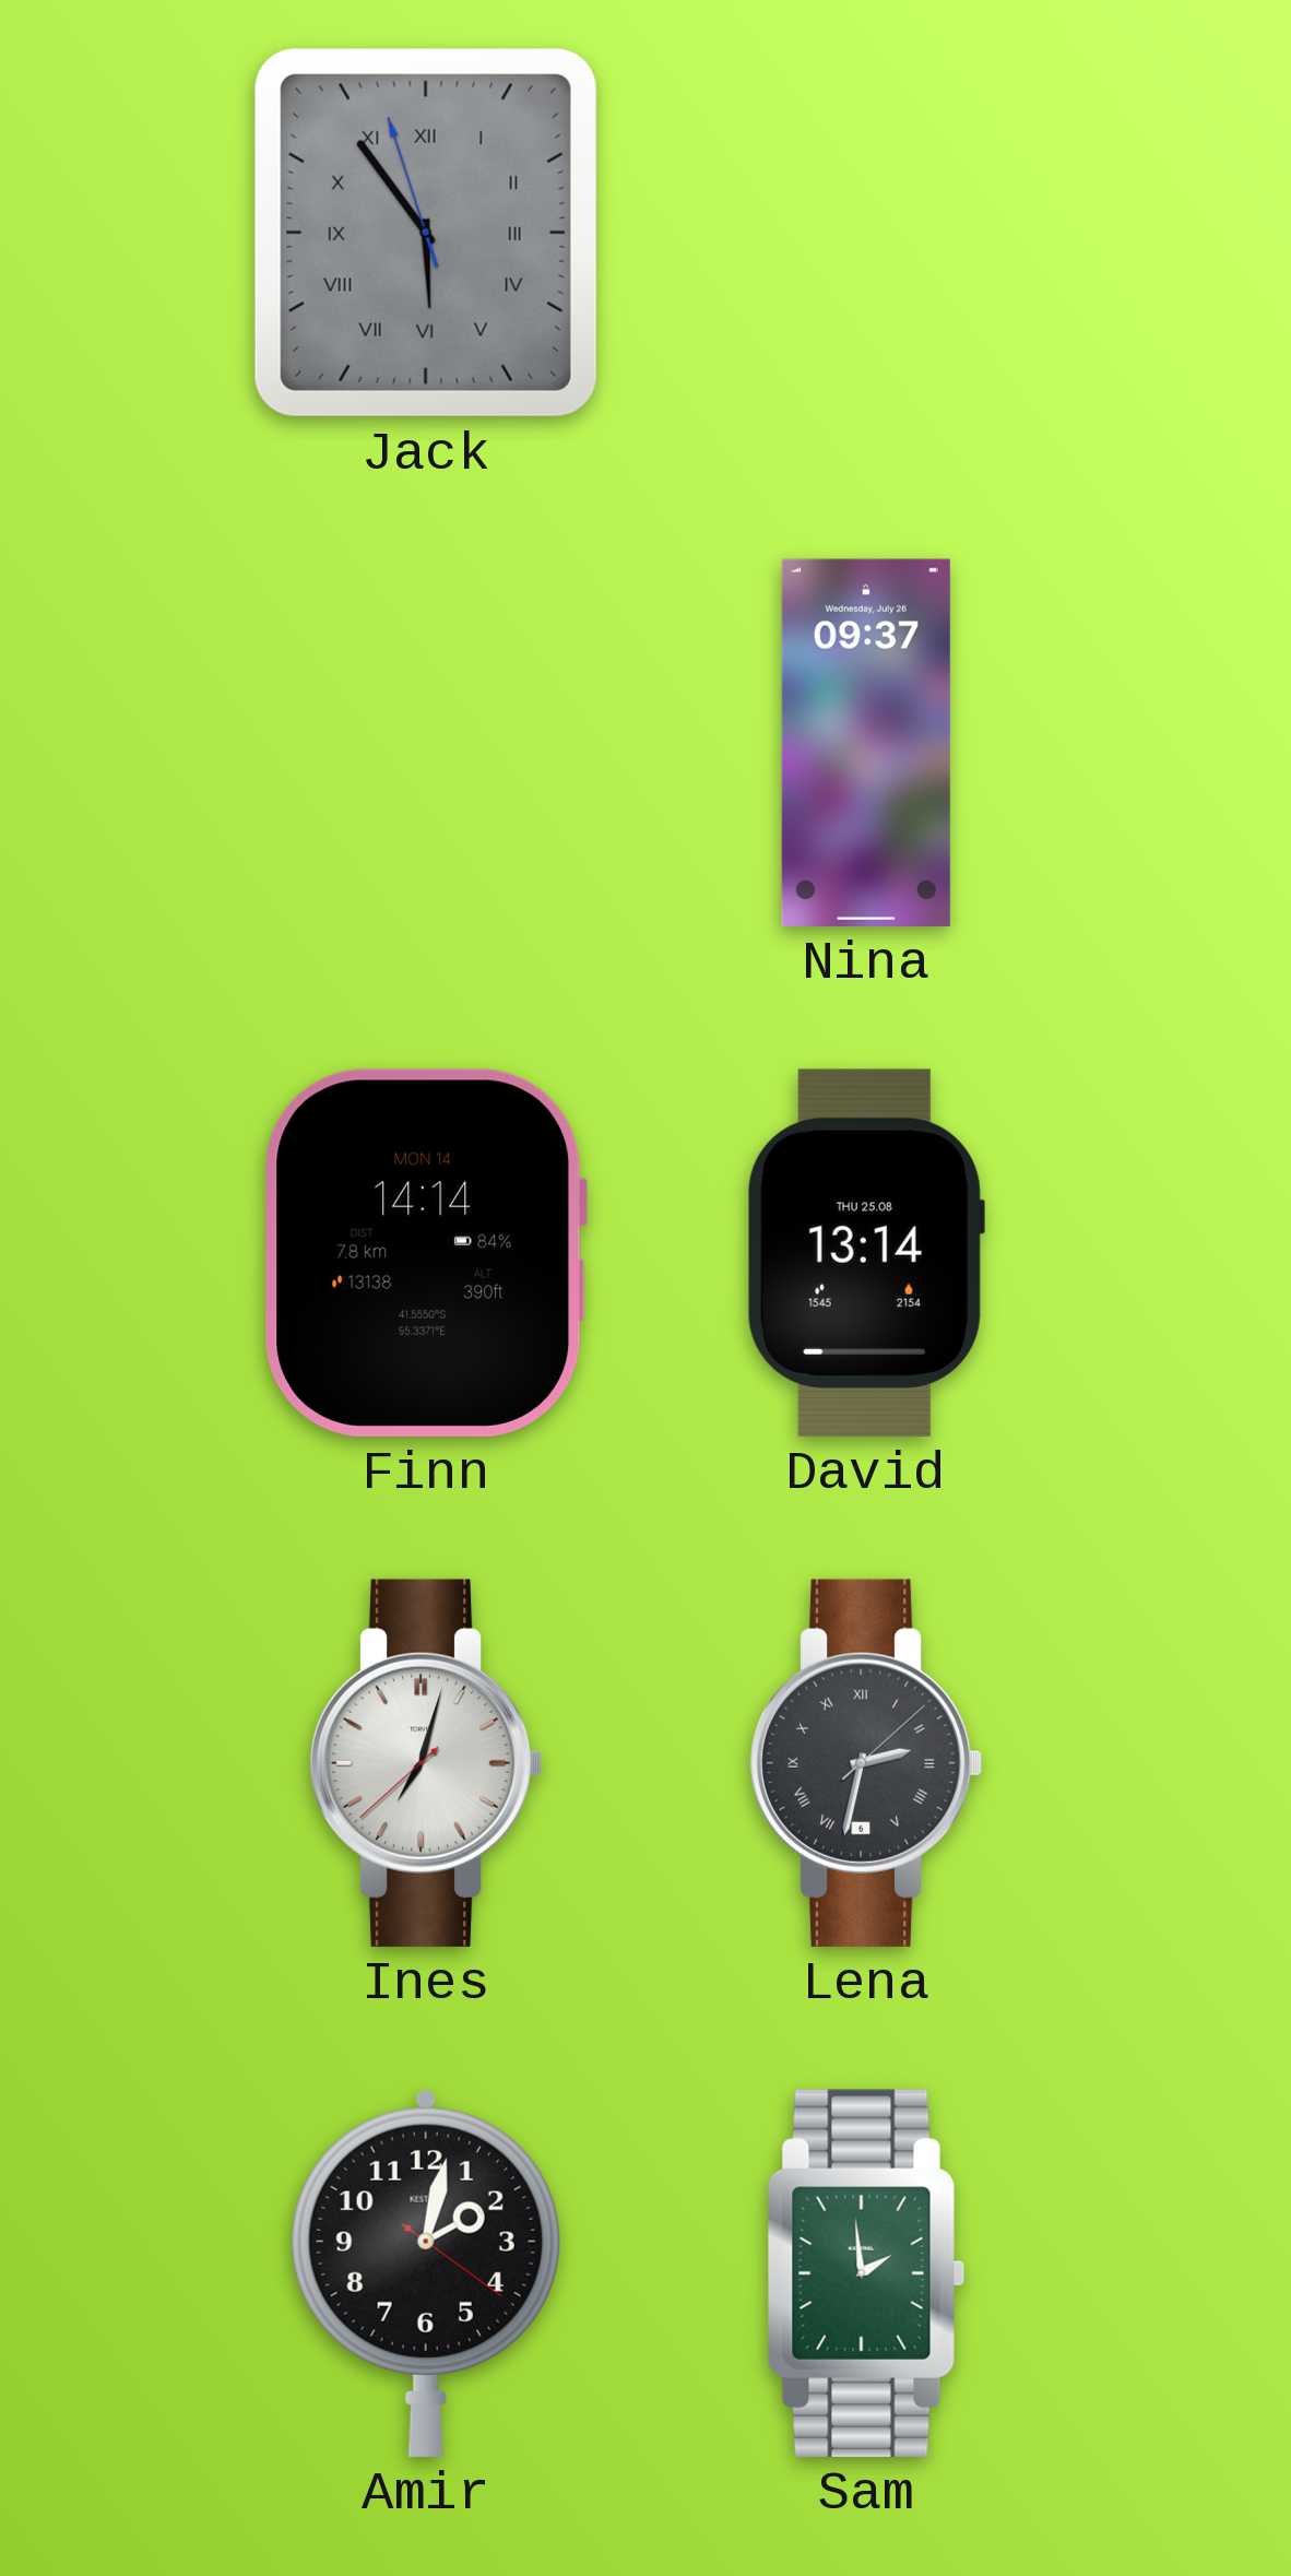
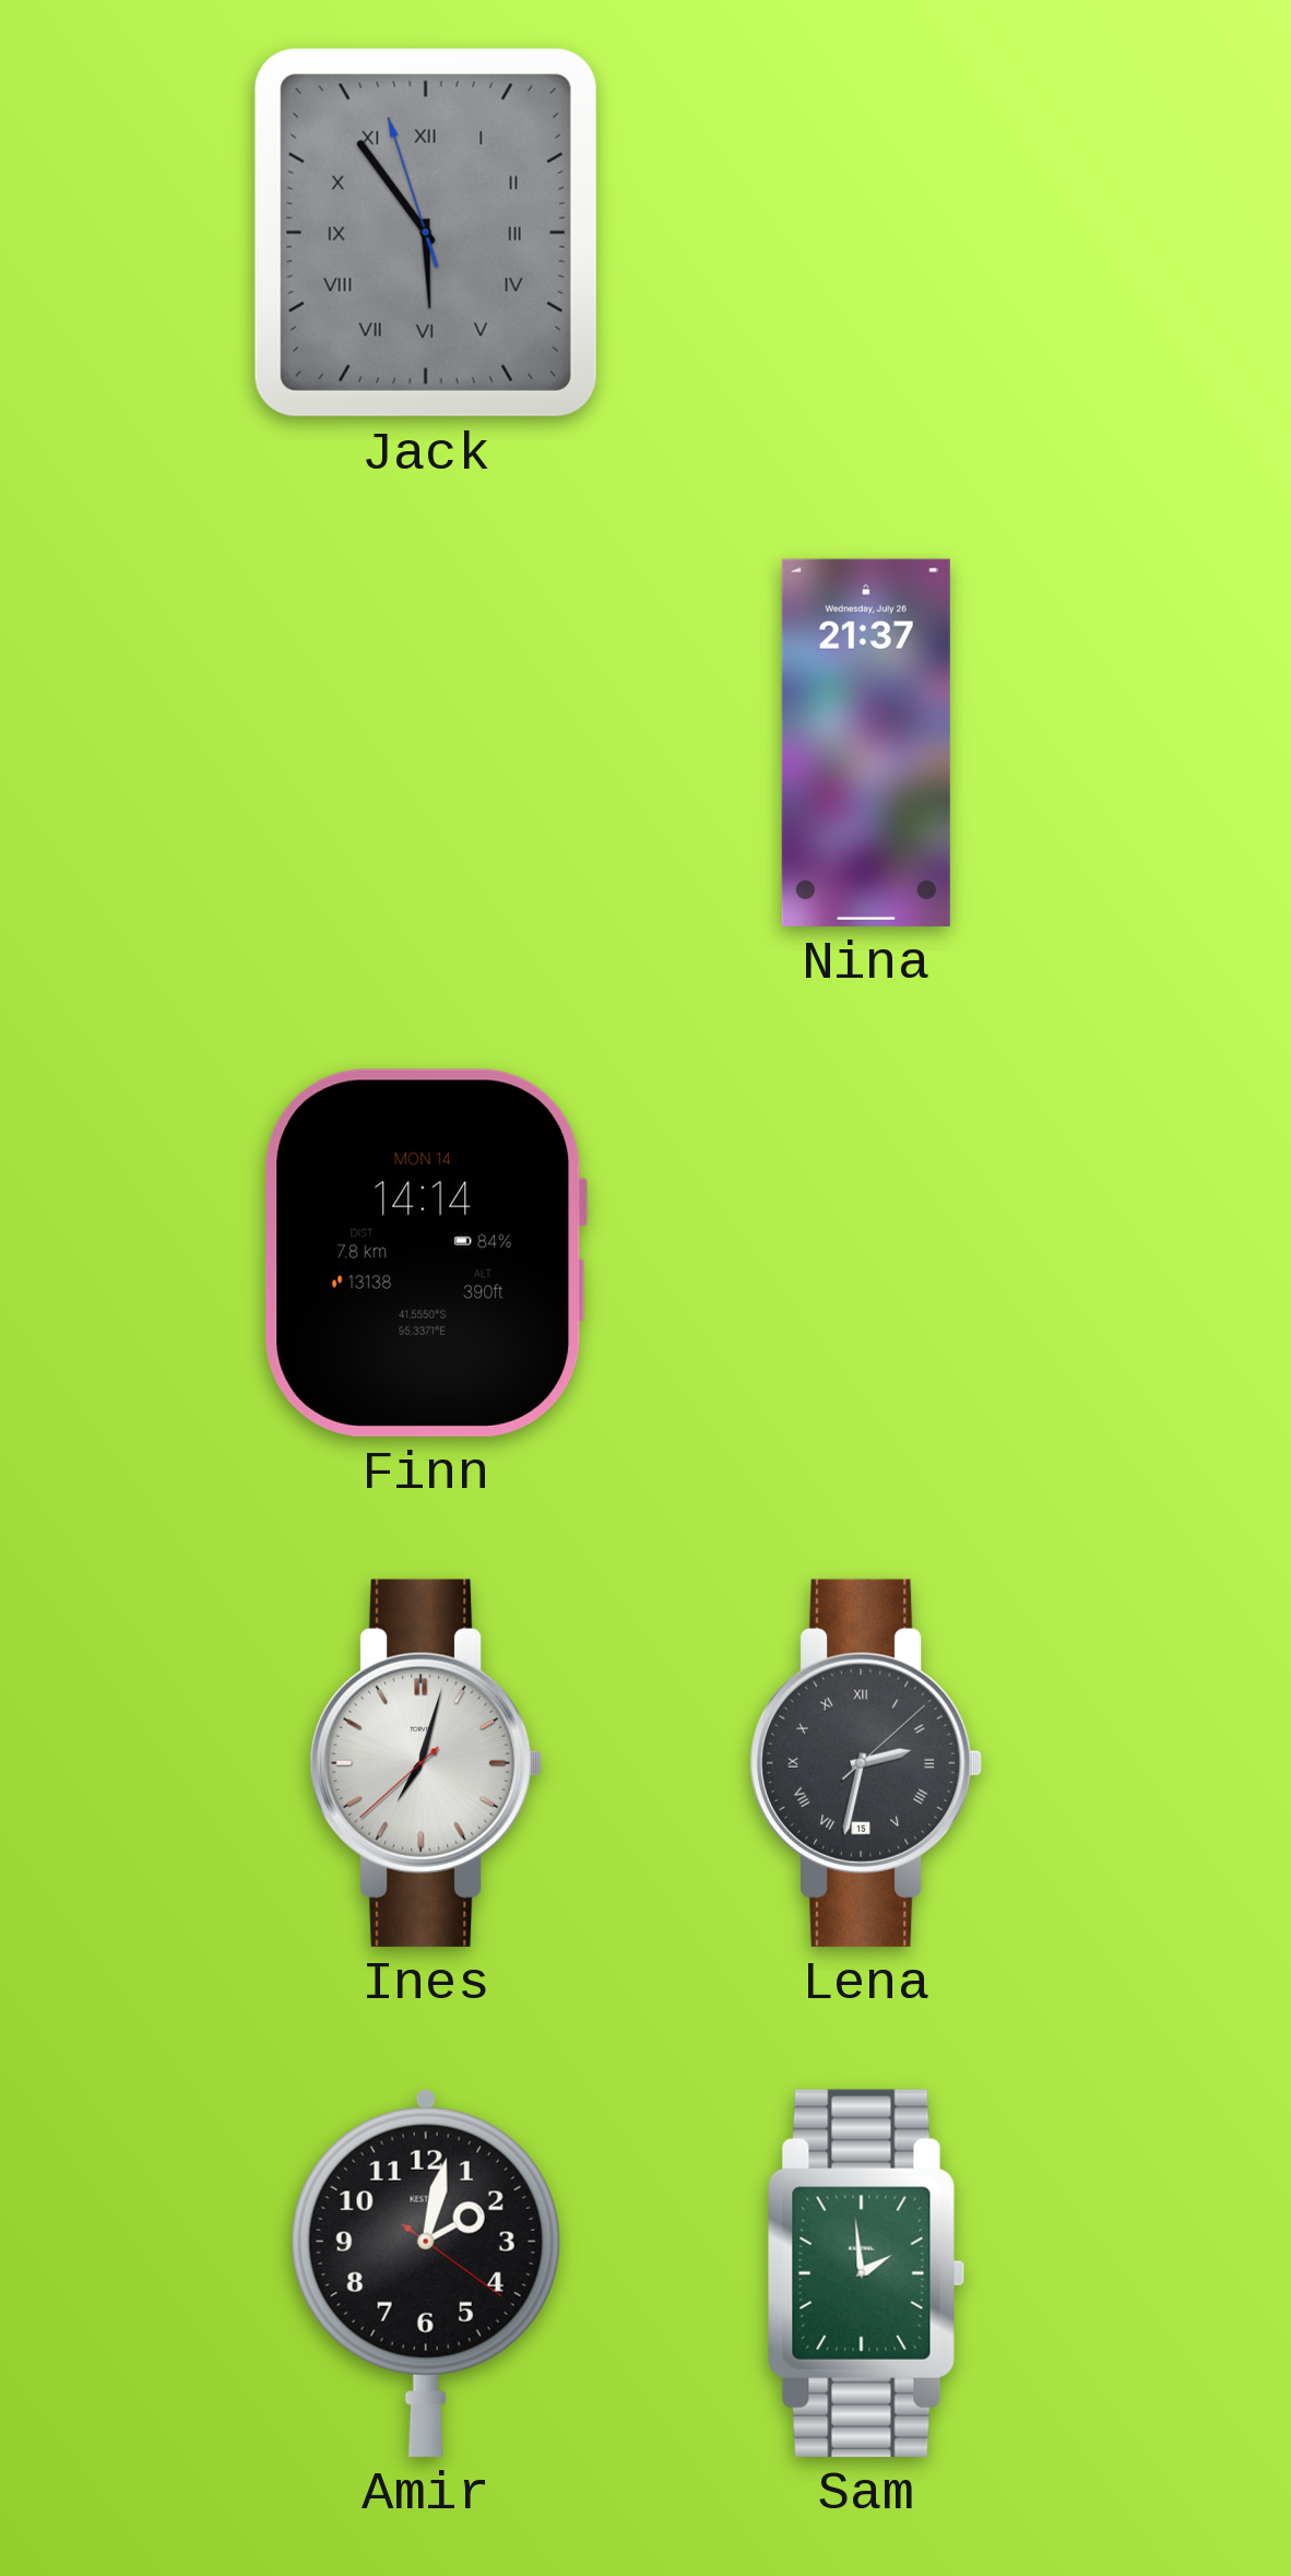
Nina: 09:37 -> 21:37
David: 13:14 -> none
Lena date: 6 -> 15
